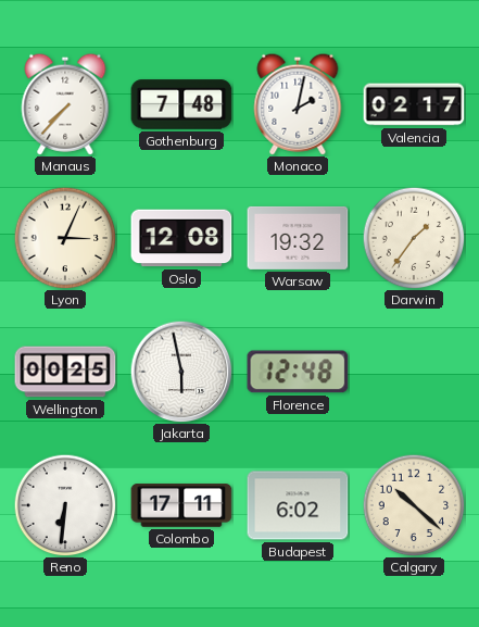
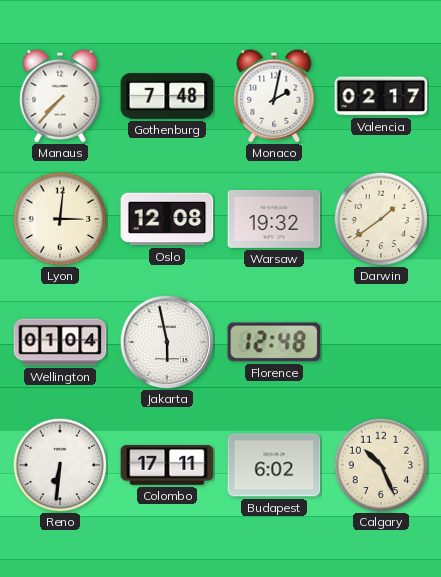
Lyon: 3:04 -> 3:01
Darwin: 1:36 -> 1:39
Wellington: 00:25 -> 01:04
Calgary: 10:22 -> 10:26
